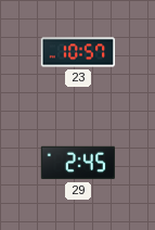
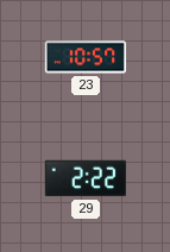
29: 2:45 -> 2:22
